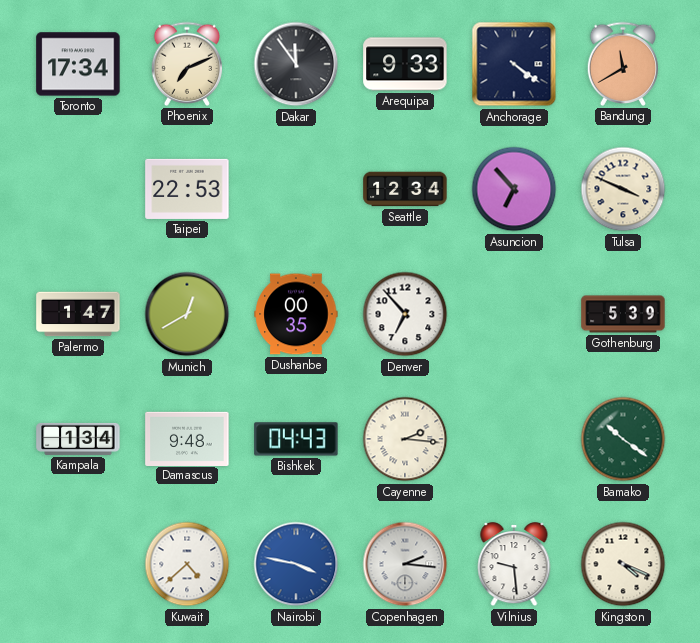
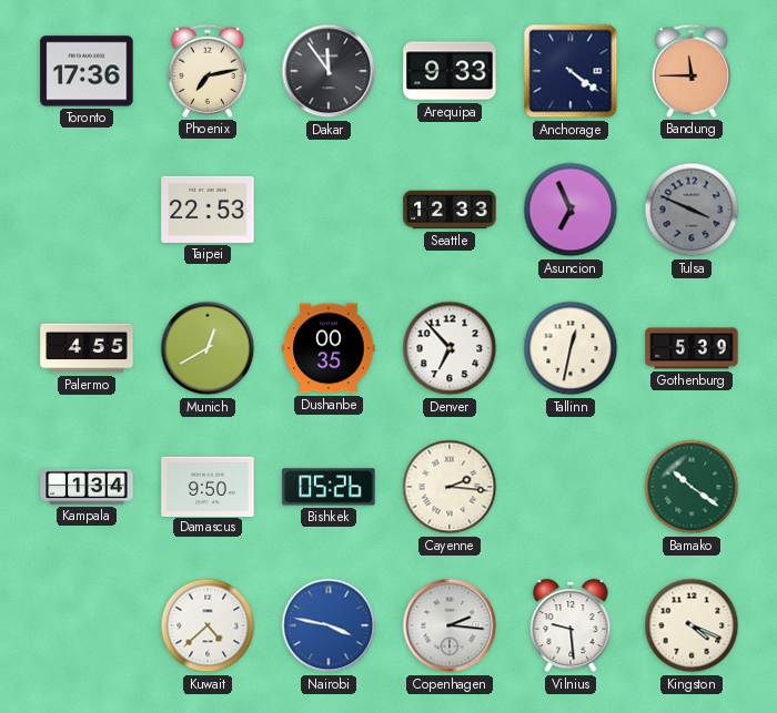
Toronto: 17:34 -> 17:36
Phoenix: 7:11 -> 7:13
Bandung: 11:40 -> 11:45
Seattle: 12:34 -> 12:33
Asuncion: 6:53 -> 6:56
Tulsa dial: cream -> grey
Palermo: 1:47 -> 4:55
Tallinn: none -> 12:32
Damascus: 9:48 -> 9:50
Bishkek: 04:43 -> 05:26
